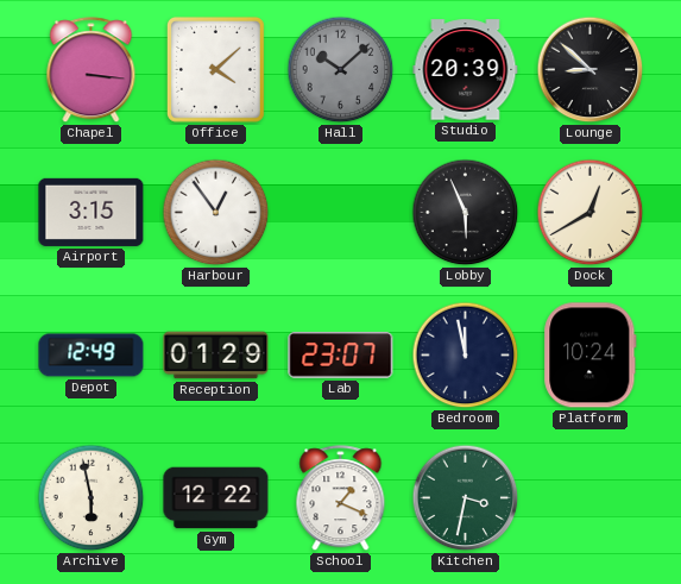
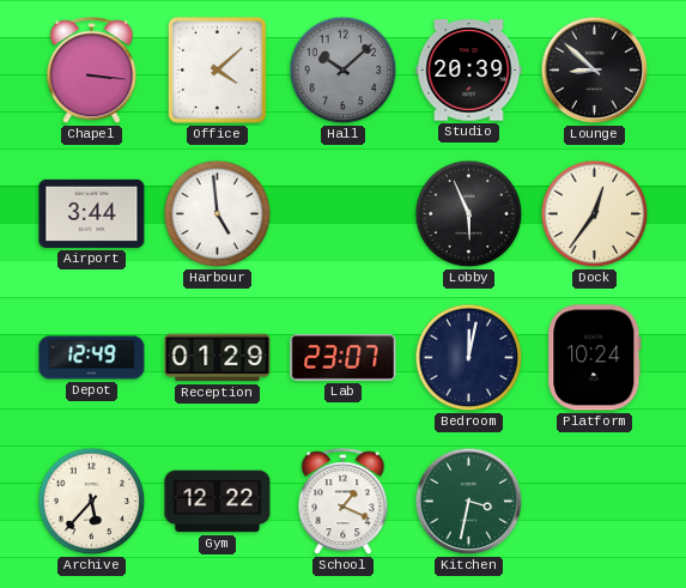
Airport: 3:15 -> 3:44
Harbour: 12:54 -> 4:59
Dock: 12:40 -> 12:36
Bedroom: 11:58 -> 12:02
Archive: 5:58 -> 5:37
